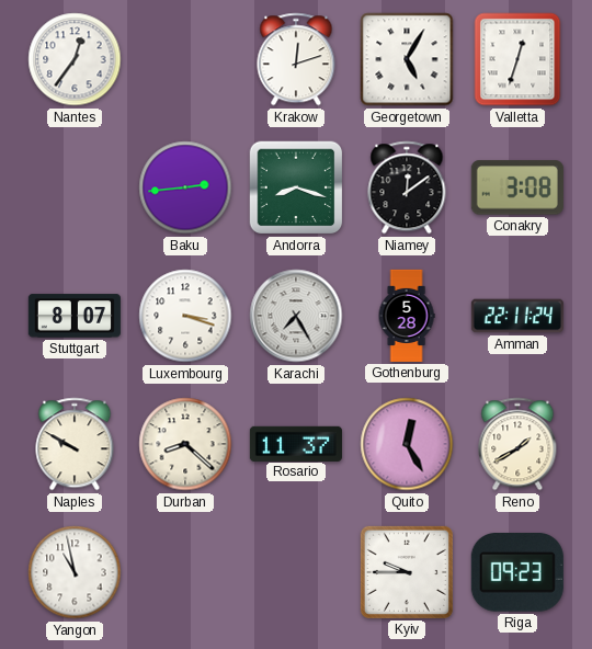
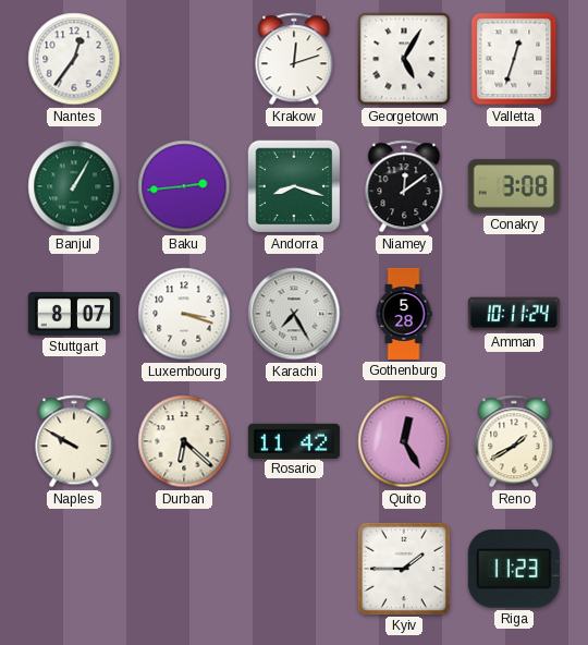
Banjul: none -> 1:05
Amman: 22:11 -> 10:11
Durban: 8:22 -> 6:22
Rosario: 11:37 -> 11:42
Yangon: 10:58 -> none
Kyiv: 9:45 -> 1:45
Riga: 09:23 -> 11:23
